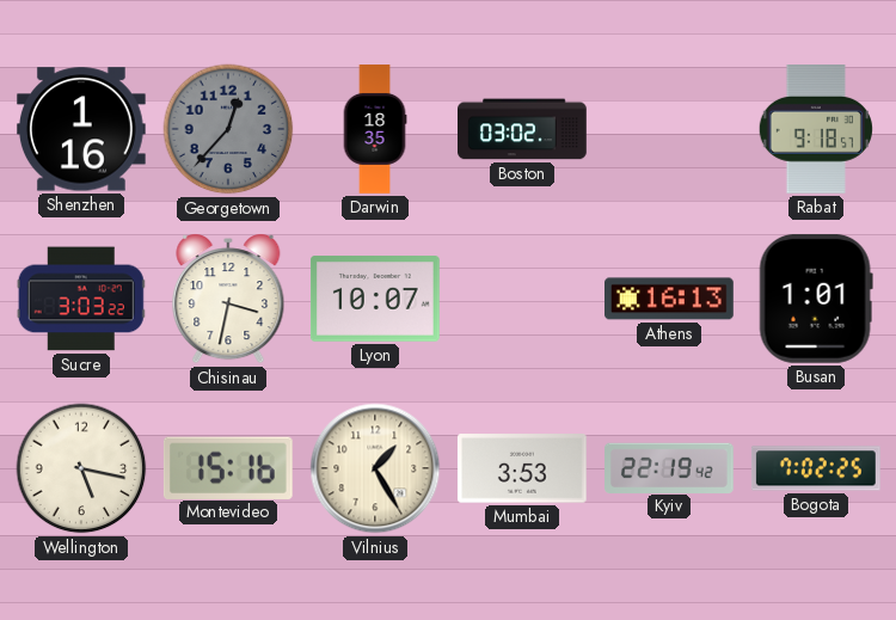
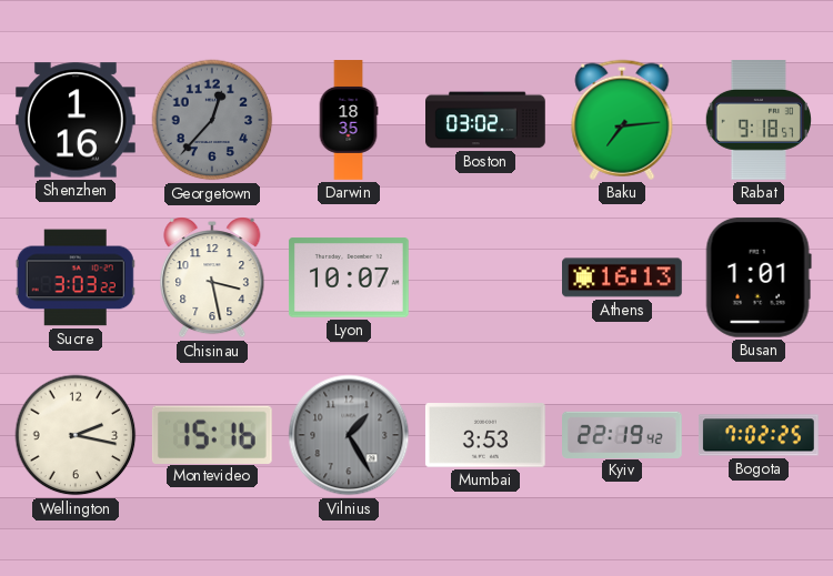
Baku: none -> 7:14
Chisinau: 3:32 -> 3:28
Wellington: 5:17 -> 2:17
Vilnius dial: cream -> grey
